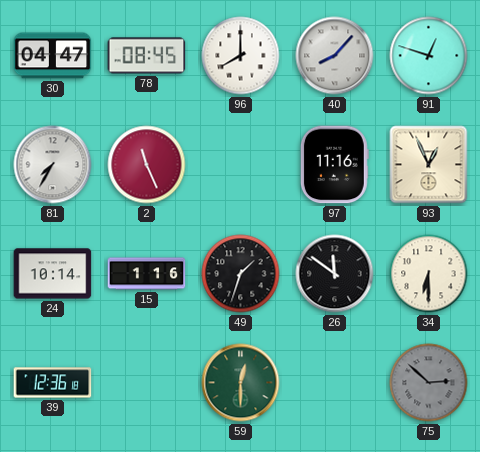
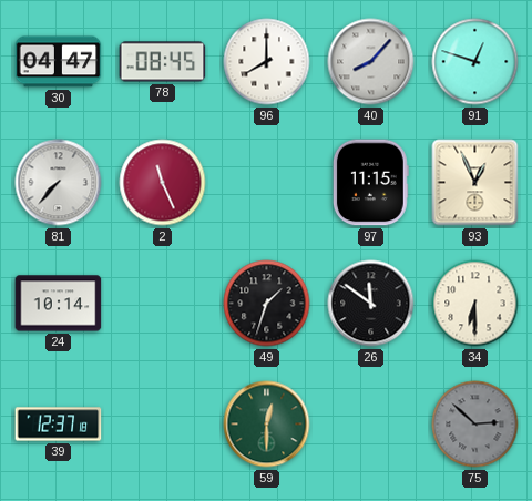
81: 7:35 -> 7:37
97: 11:16 -> 11:15
15: 1:16 -> none
39: 12:36 -> 12:37
